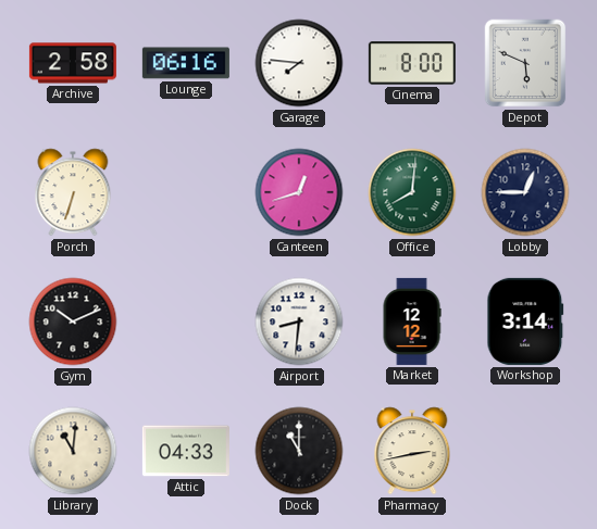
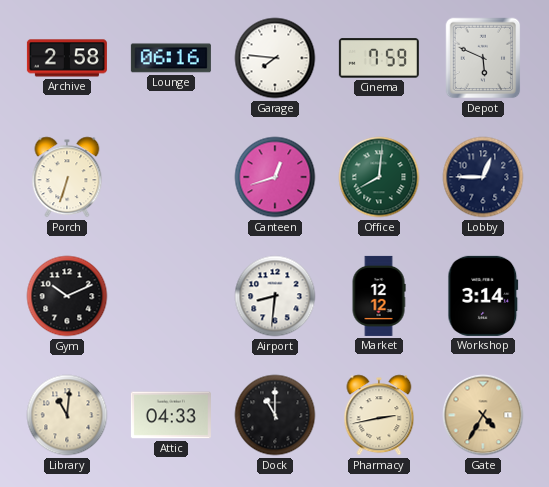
Cinema: 8:00 -> 7:59
Gate: none -> 4:35
